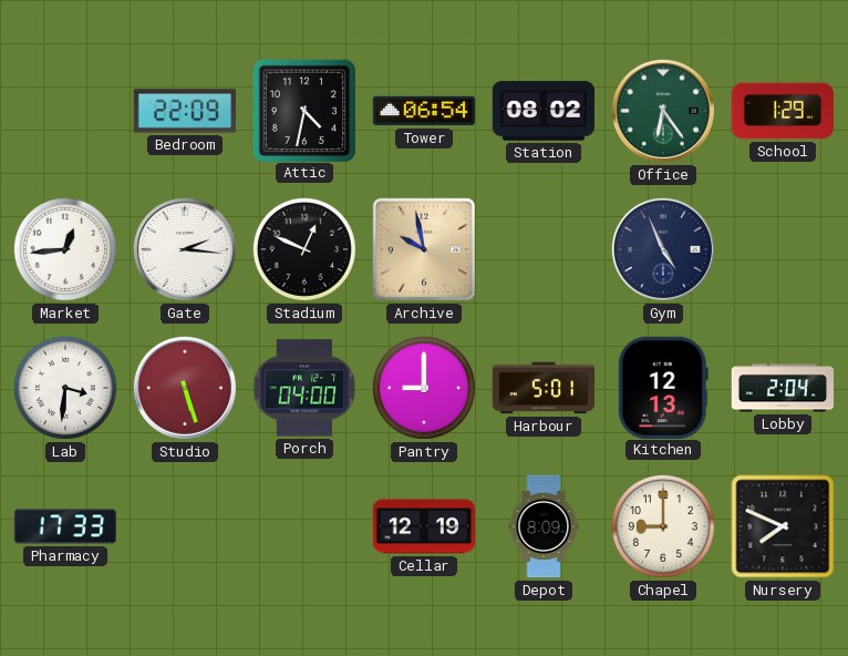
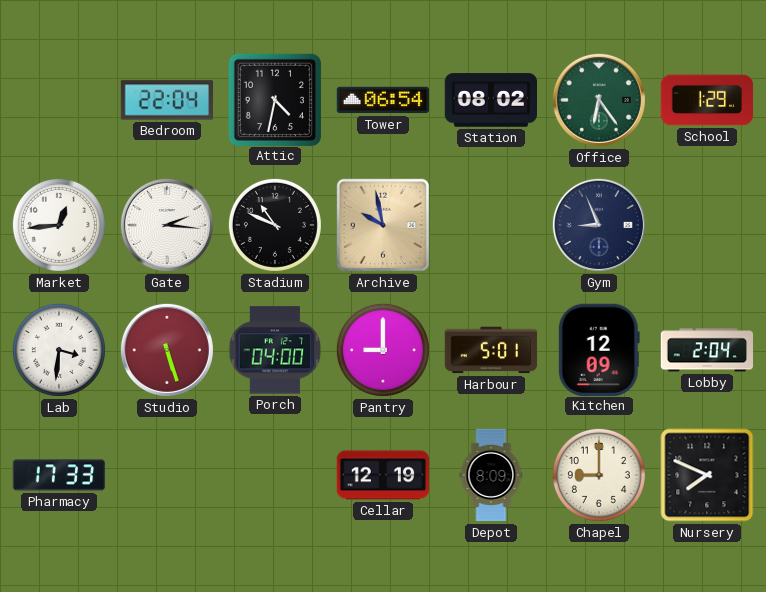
Bedroom: 22:09 -> 22:04
Stadium: 12:49 -> 10:49
Gym: 4:56 -> 8:56
Kitchen: 12:13 -> 12:09
